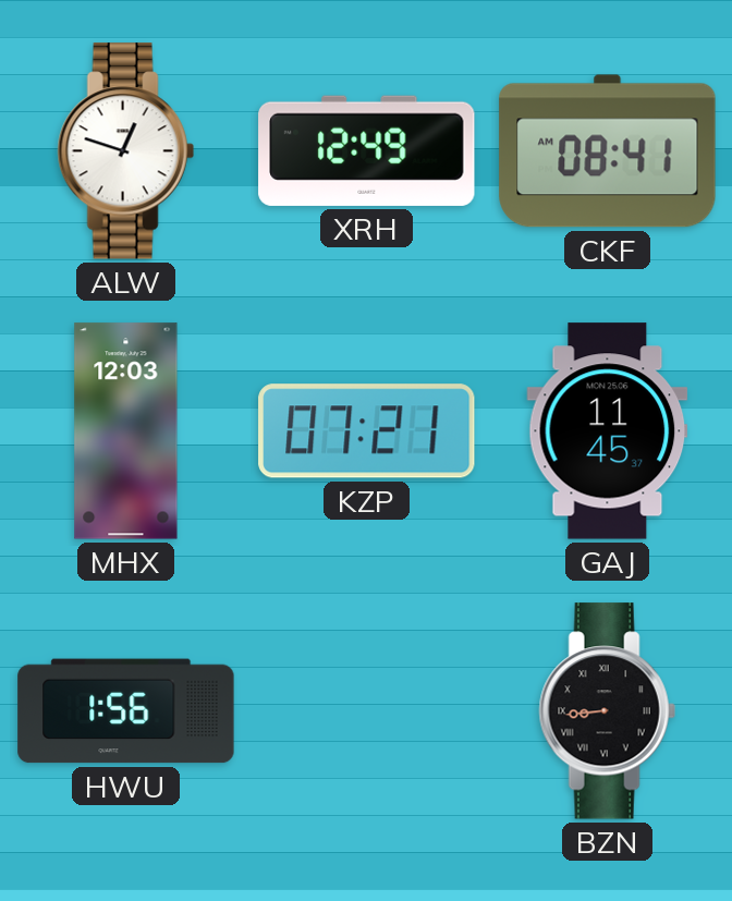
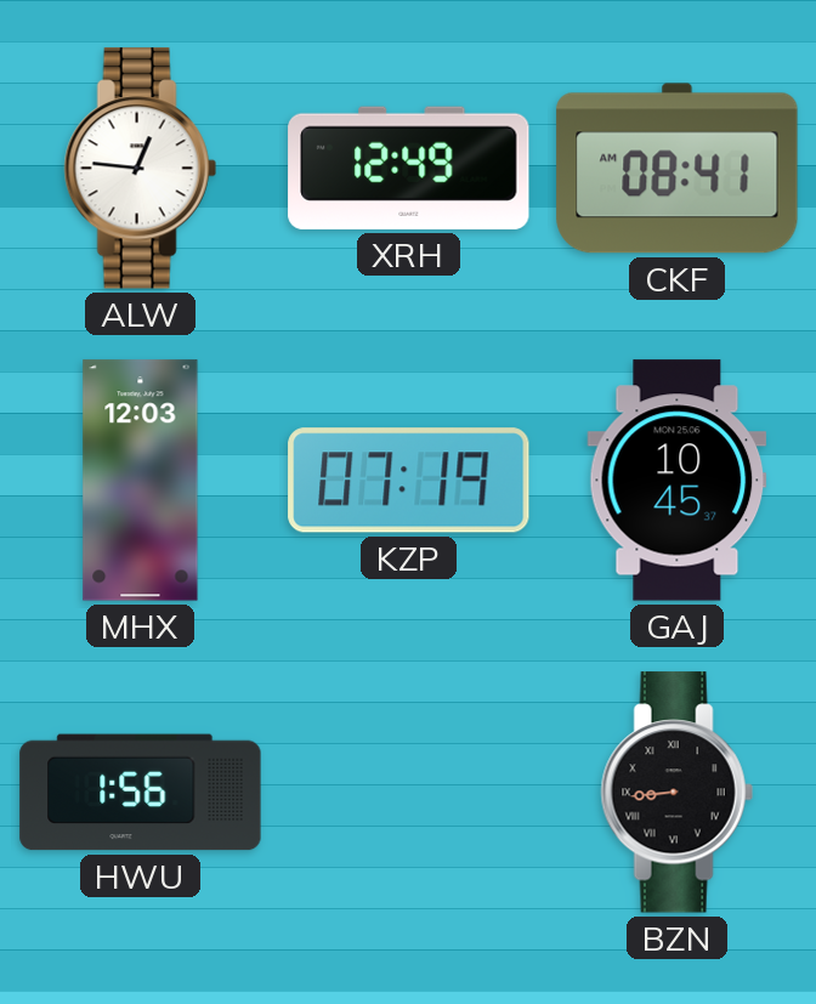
ALW: 12:48 -> 12:46
KZP: 07:21 -> 07:19
GAJ: 11:45 -> 10:45
